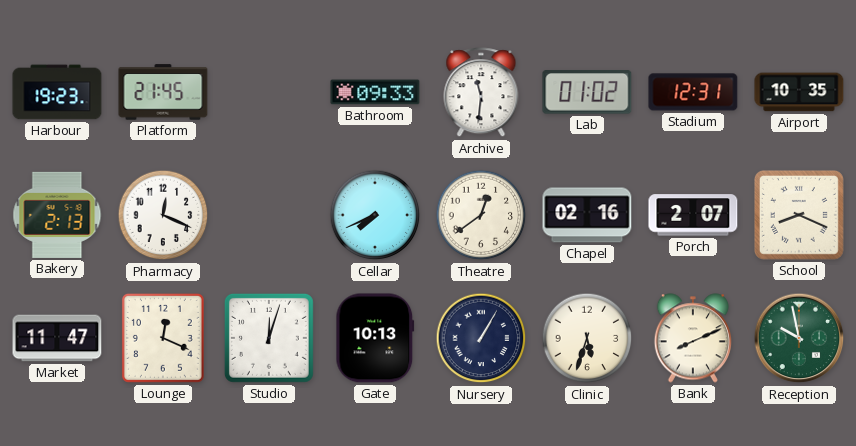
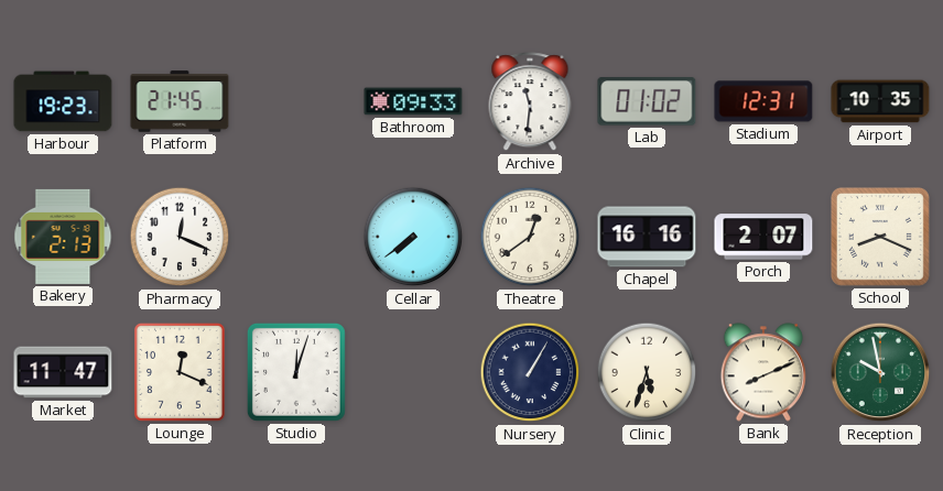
Cellar: 7:41 -> 7:39
Chapel: 02:16 -> 16:16
Gate: 10:13 -> none
